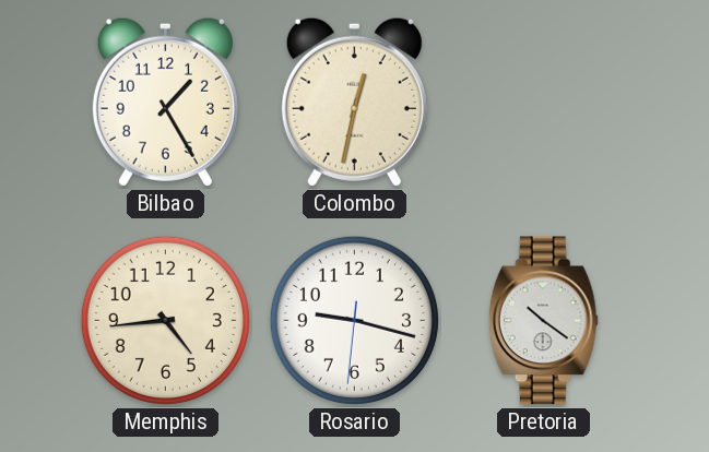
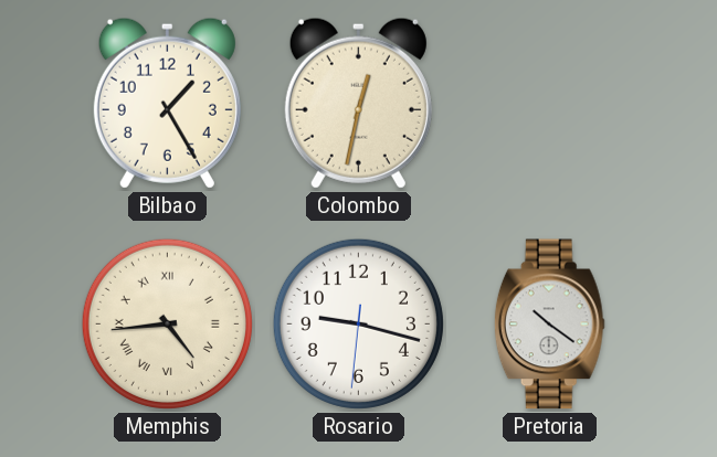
Memphis numerals: Arabic -> Roman
